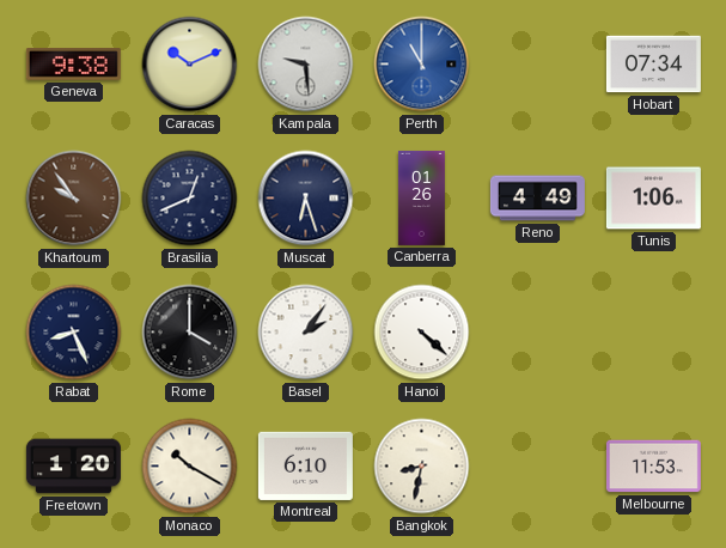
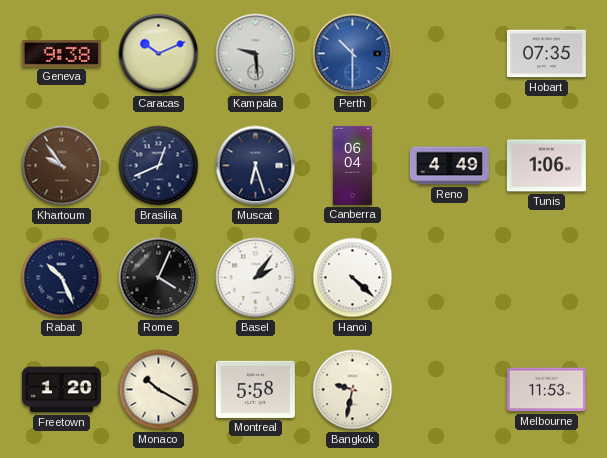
Perth: 11:00 -> 10:30
Hobart: 07:34 -> 07:35
Canberra: 01:26 -> 06:04
Rabat: 8:26 -> 10:26
Rome: 4:00 -> 4:04
Montreal: 6:10 -> 5:58
Bangkok: 8:32 -> 9:32
